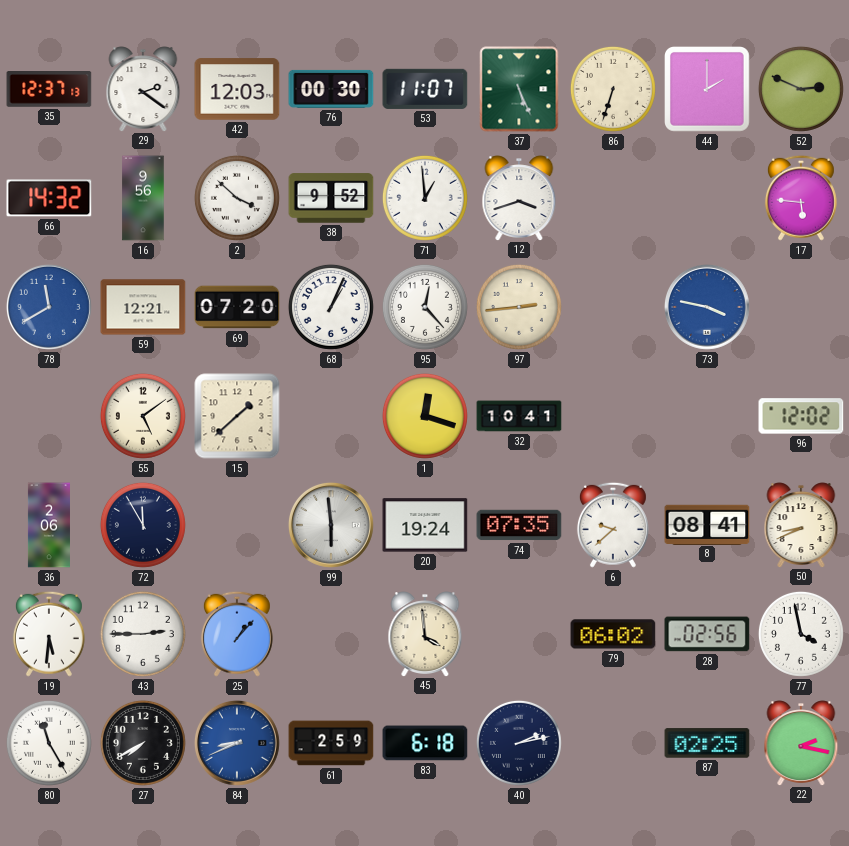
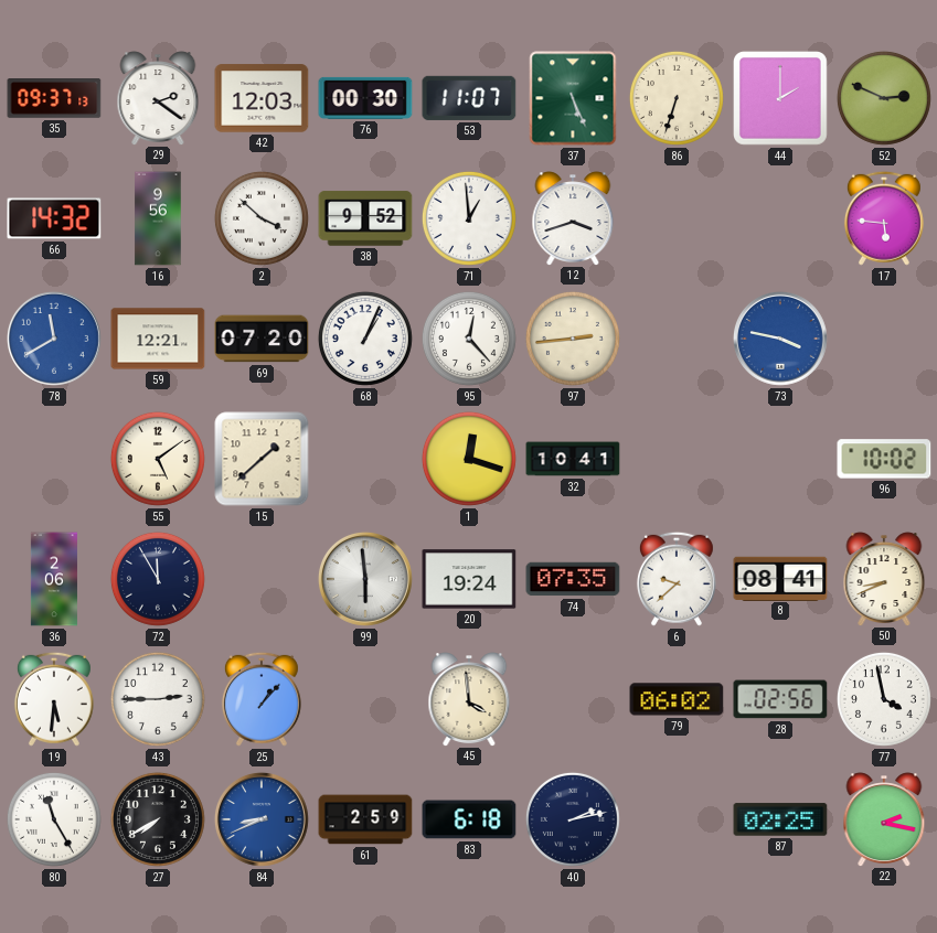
35: 12:37 -> 09:37
96: 12:02 -> 10:02
